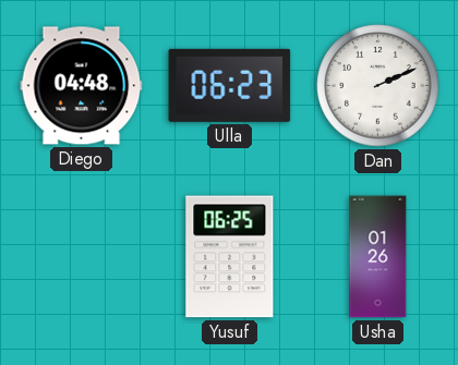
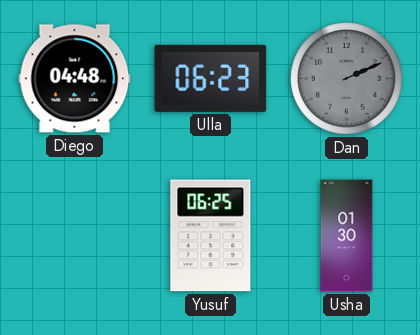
Dan dial: white -> grey
Usha: 01:26 -> 01:30
